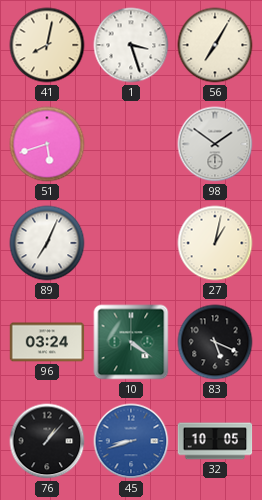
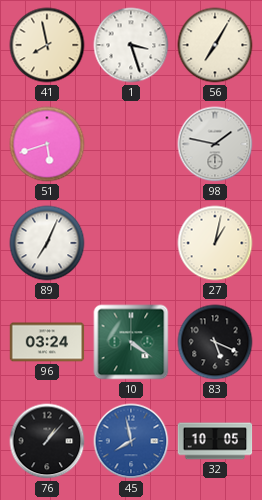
41: 8:02 -> 7:58
98: 1:51 -> 1:47
45: 8:42 -> 7:58
